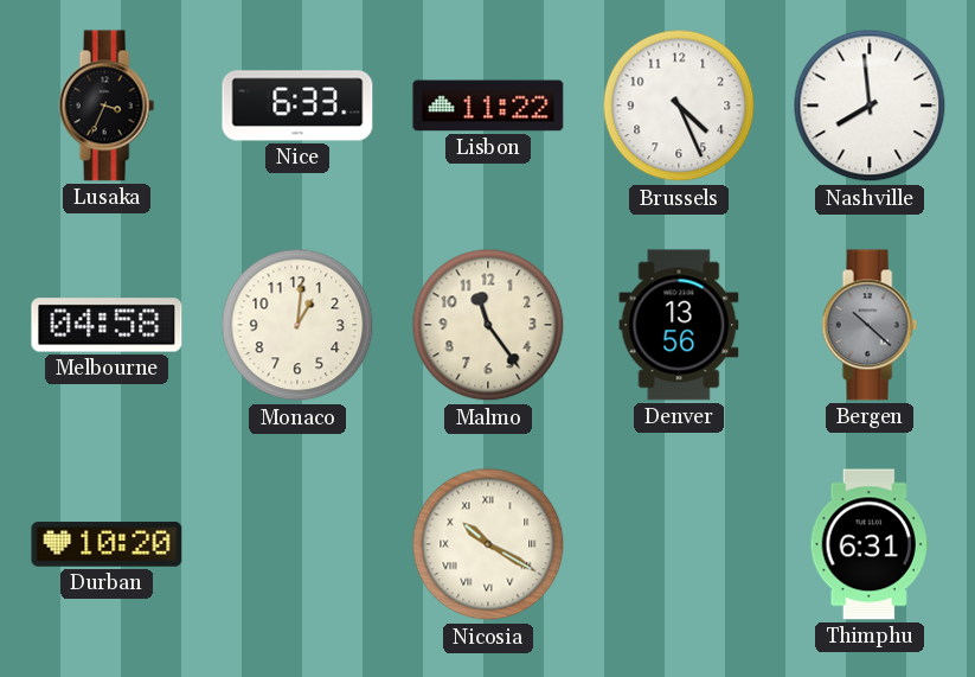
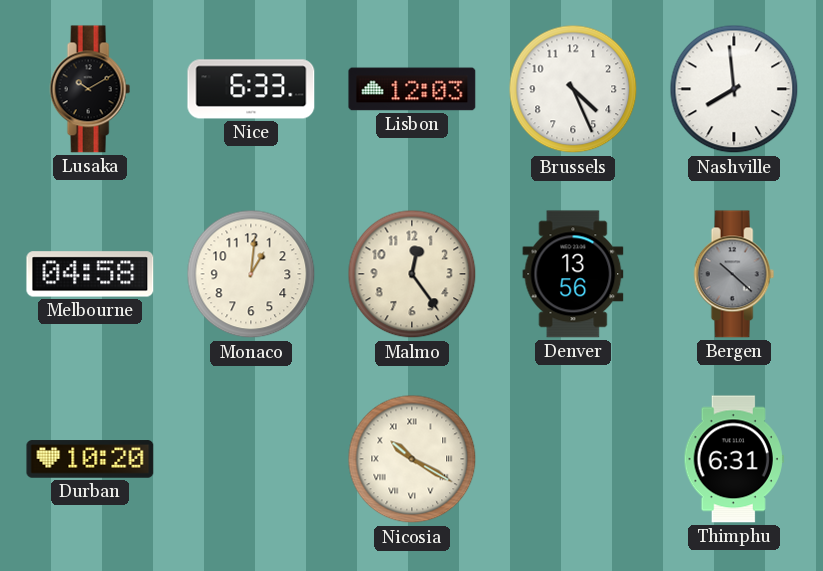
Lusaka: 3:34 -> 10:10
Lisbon: 11:22 -> 12:03
Malmo: 11:24 -> 12:24
